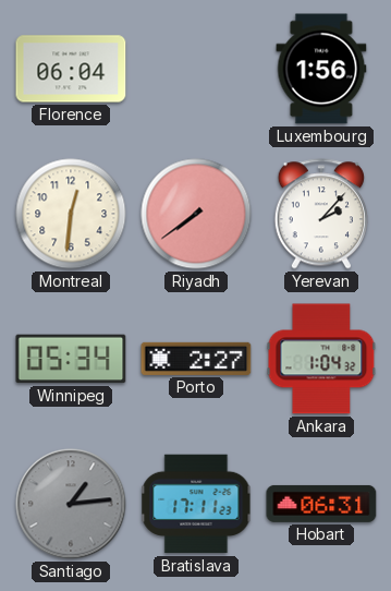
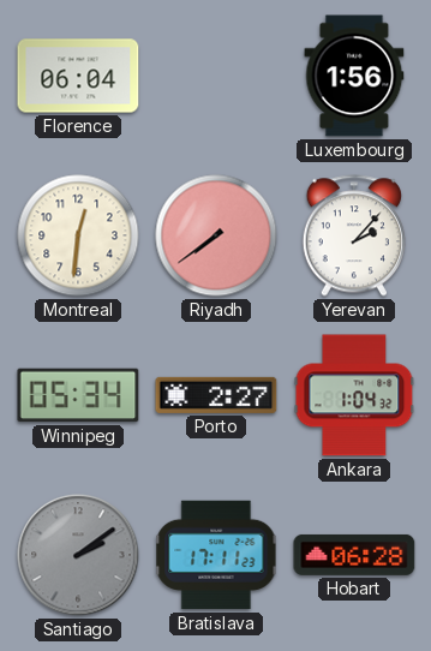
Santiago: 1:14 -> 2:09
Hobart: 06:31 -> 06:28
